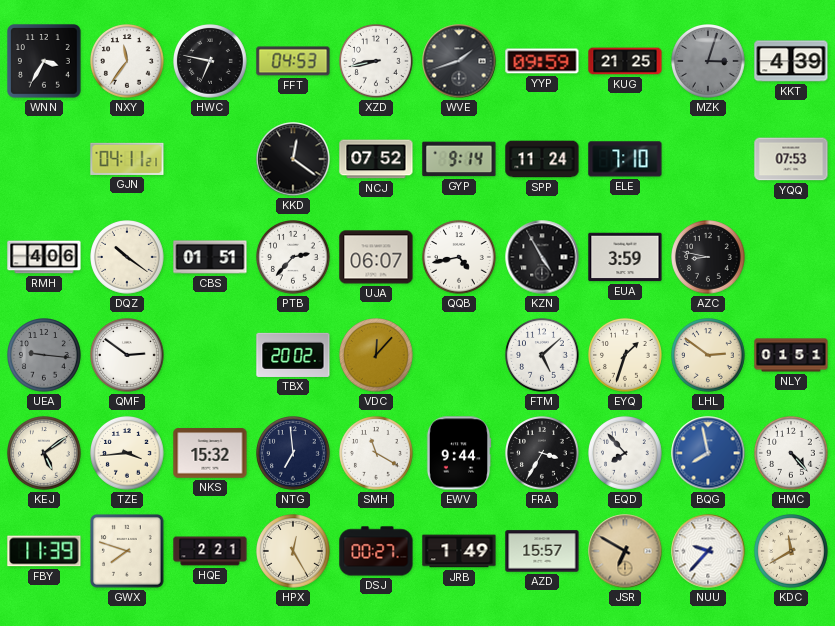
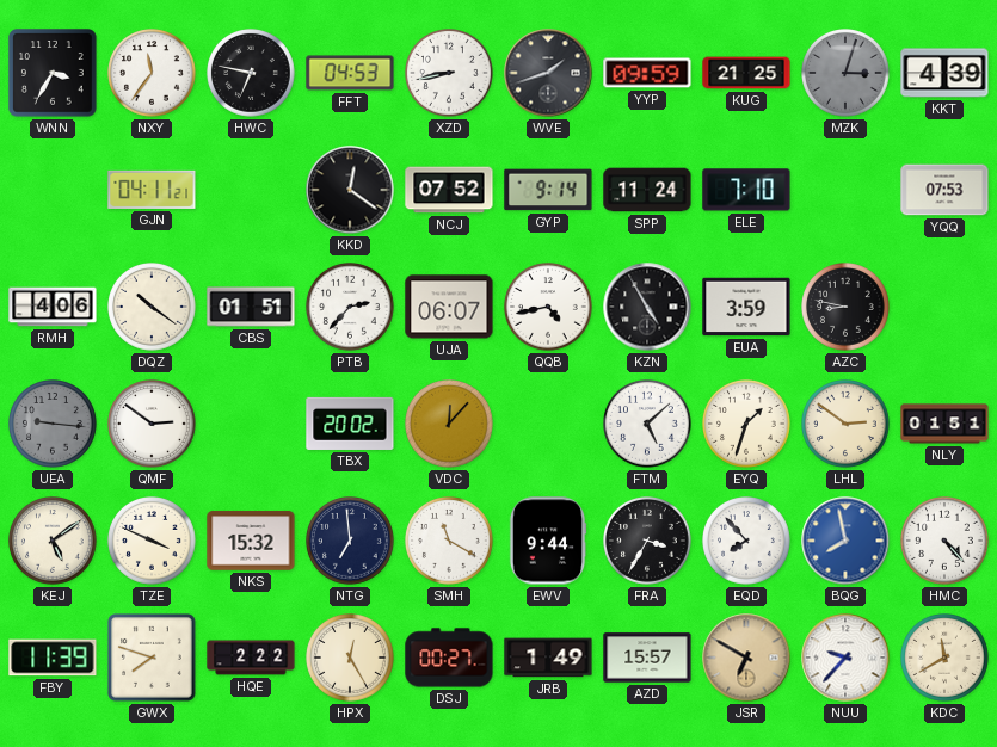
TZE: 3:44 -> 3:49
HQE: 2:21 -> 2:22
